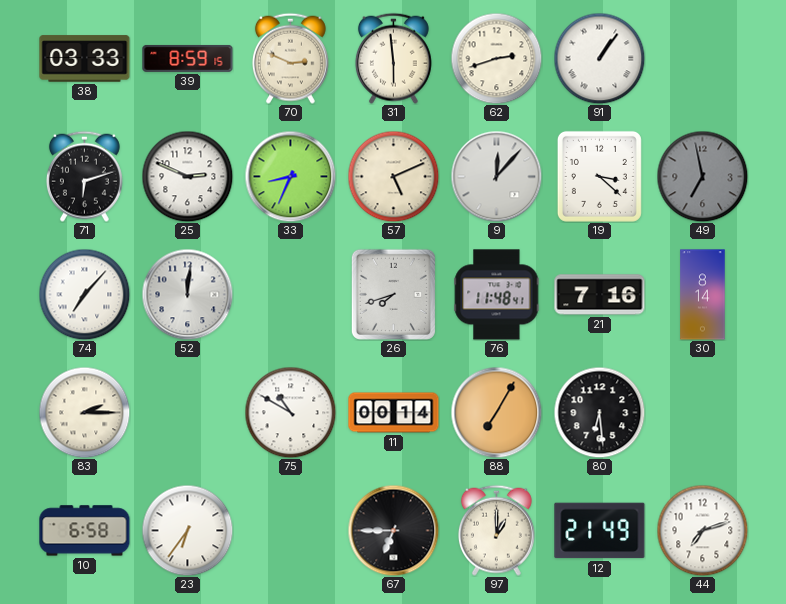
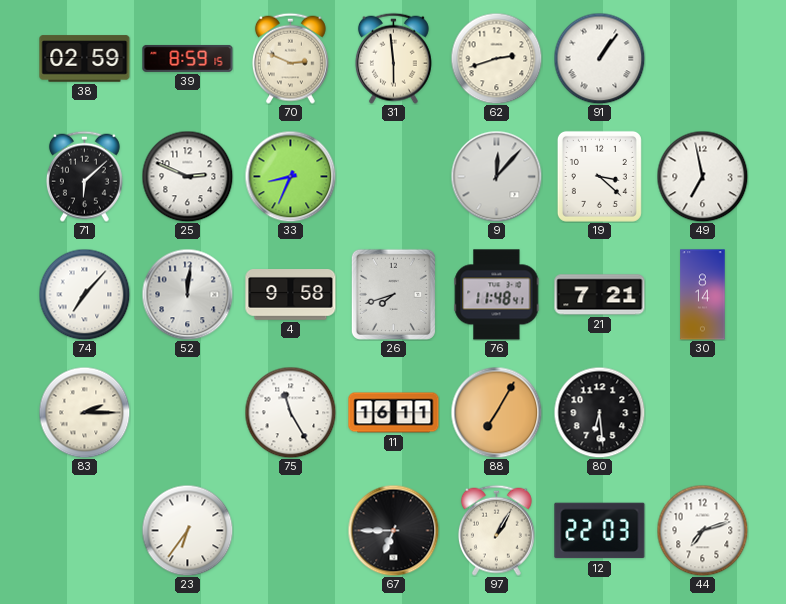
38: 03:33 -> 02:59
71: 6:12 -> 6:08
57: 5:11 -> none
49 dial: grey -> white
4: none -> 9:58
21: 7:16 -> 7:21
75: 10:50 -> 11:25
11: 00:14 -> 16:11
10: 6:58 -> none
97: 1:00 -> 1:05
12: 21:49 -> 22:03
